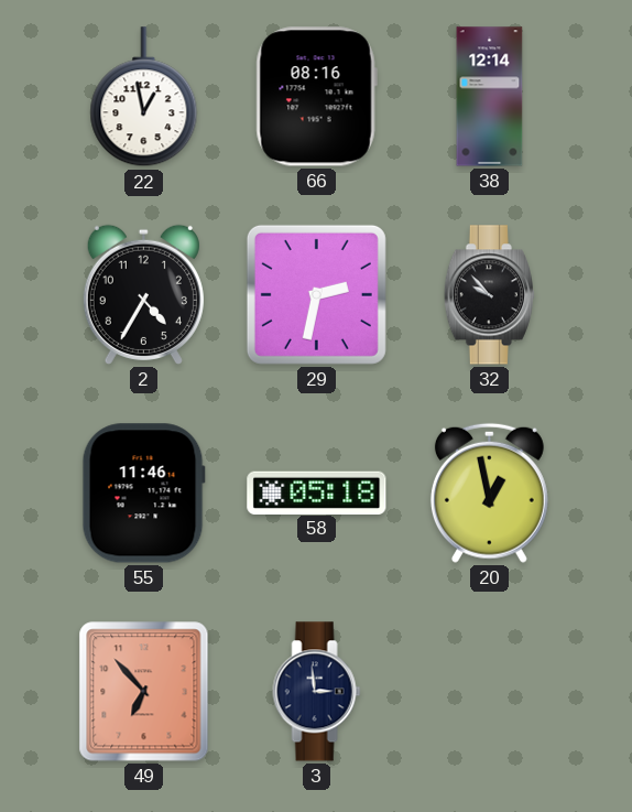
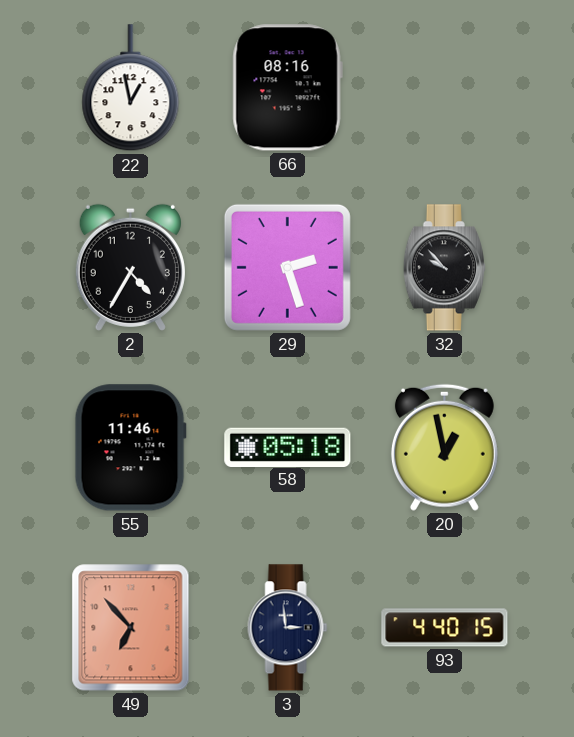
38: 12:14 -> none
29: 2:32 -> 2:27
93: none -> 4:40
